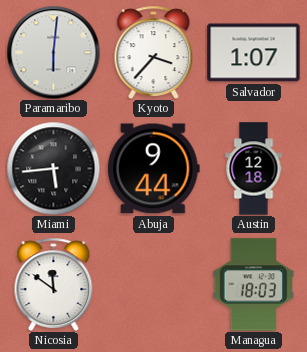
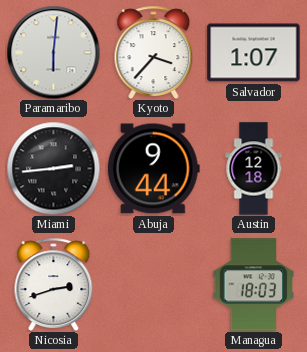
Miami: 5:44 -> 2:44
Nicosia: 11:51 -> 2:42
